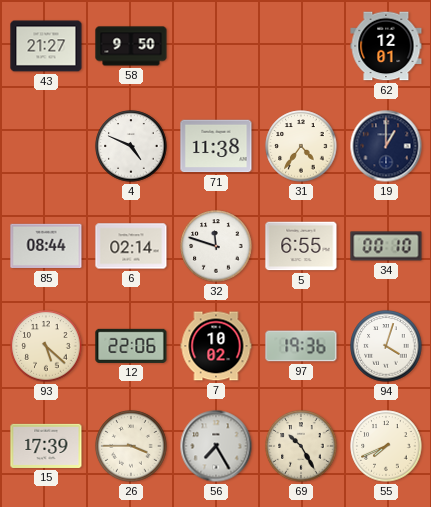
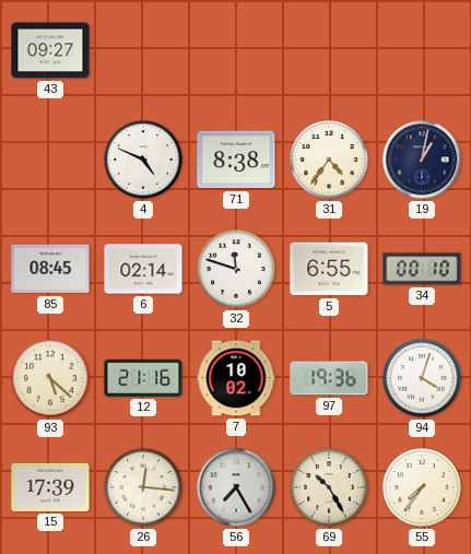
43: 21:27 -> 09:27
58: 9:50 -> none
62: 12:01 -> none
71: 11:38 -> 8:38
19: 1:00 -> 1:02
85: 08:44 -> 08:45
12: 22:06 -> 21:16
26: 3:45 -> 12:16
55: 7:41 -> 7:36
